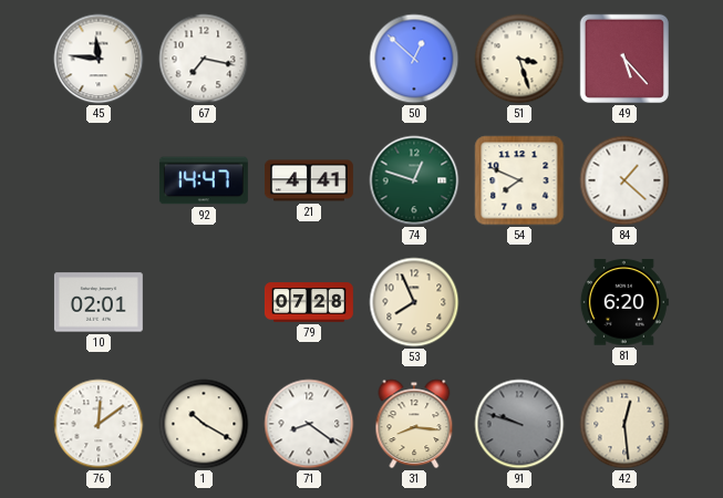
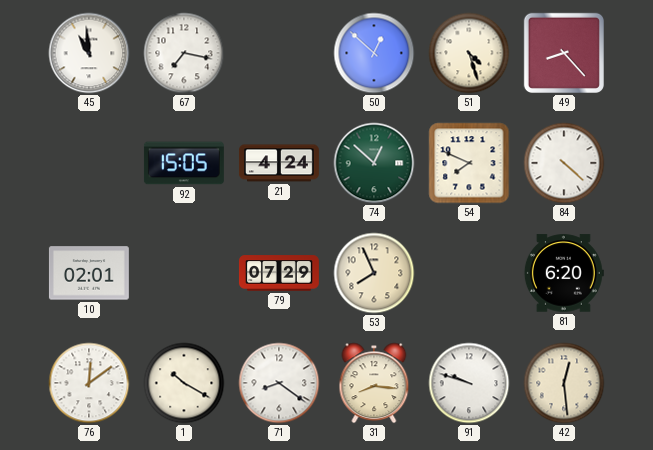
45: 11:46 -> 10:59
51: 3:27 -> 4:27
49: 5:23 -> 8:23
92: 14:47 -> 15:05
21: 4:41 -> 4:24
74: 12:48 -> 12:52
84: 1:22 -> 4:22
79: 07:28 -> 07:29
91 dial: grey -> white
